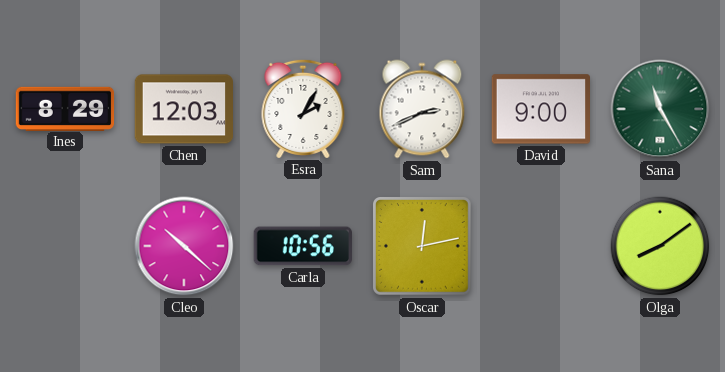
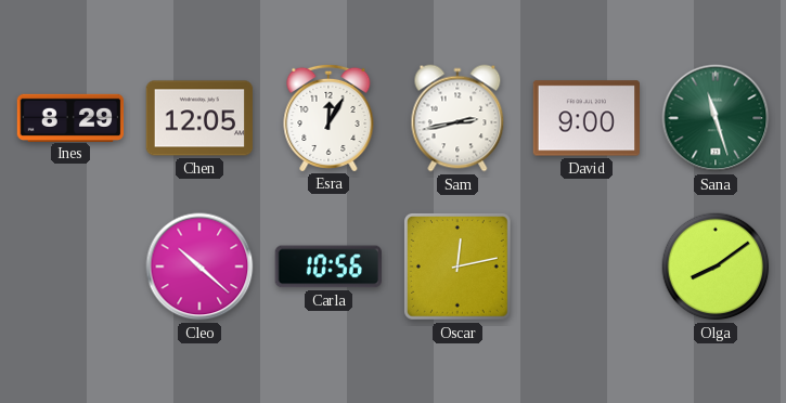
Chen: 12:03 -> 12:05
Esra: 2:05 -> 12:05
Sam: 2:41 -> 2:43
Sana: 11:25 -> 11:27
